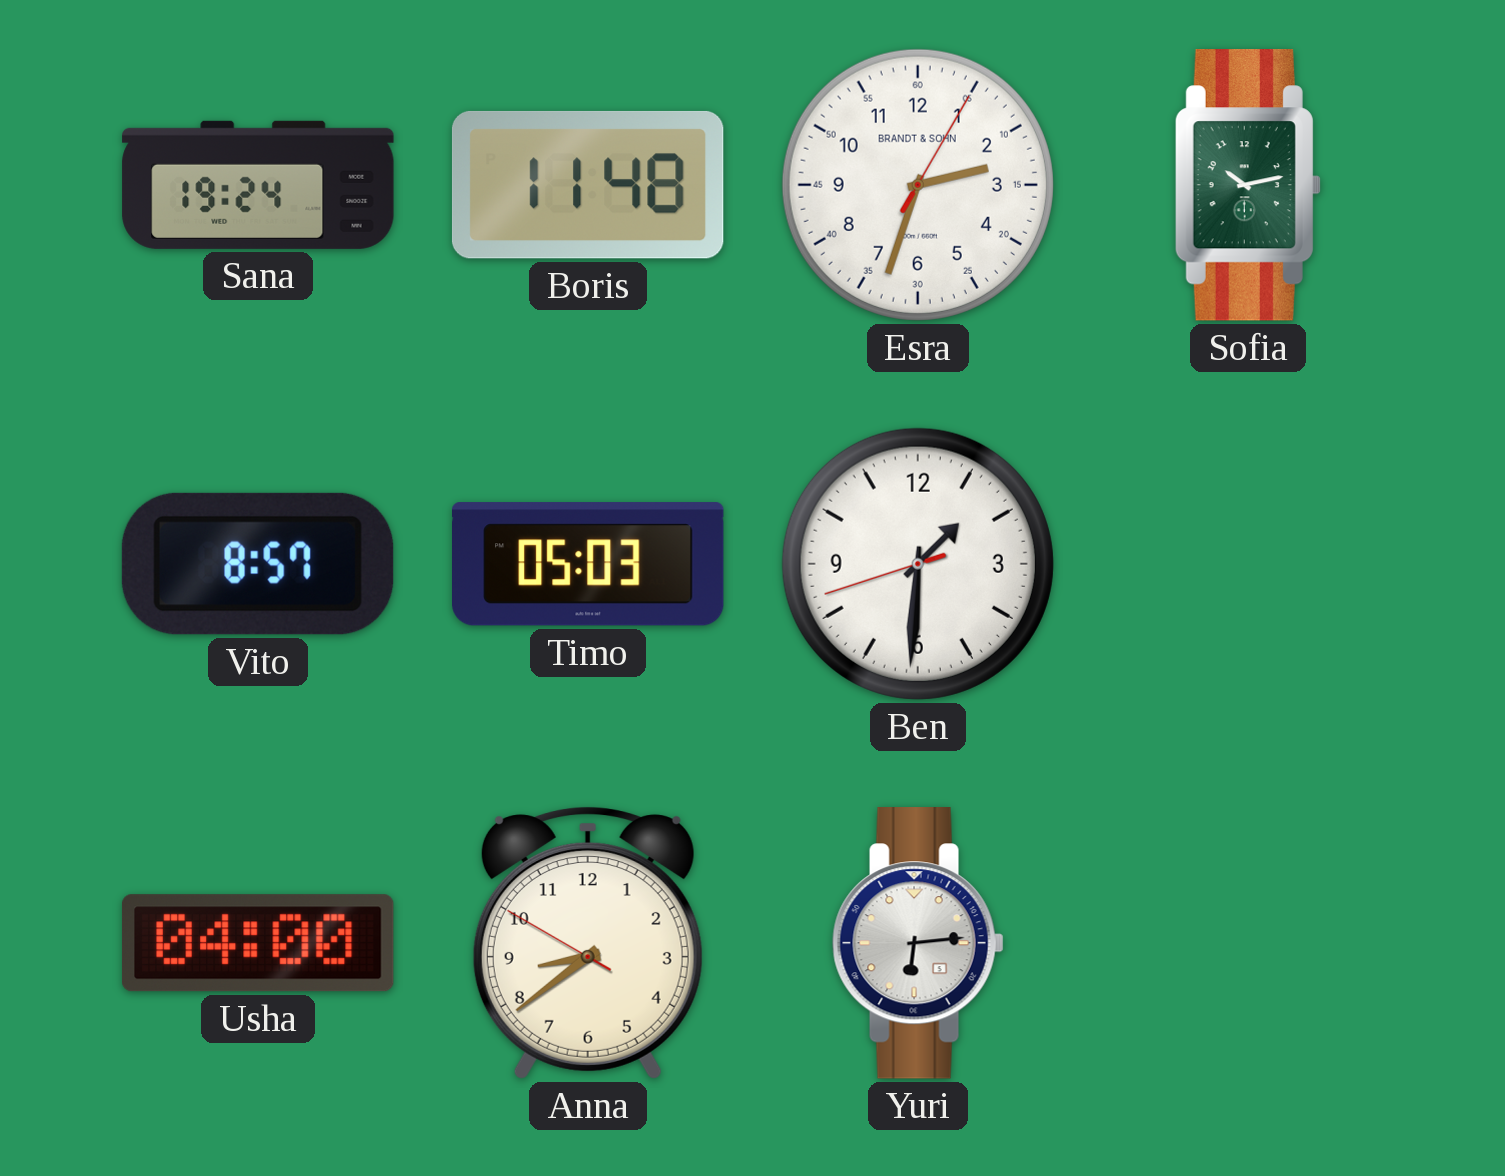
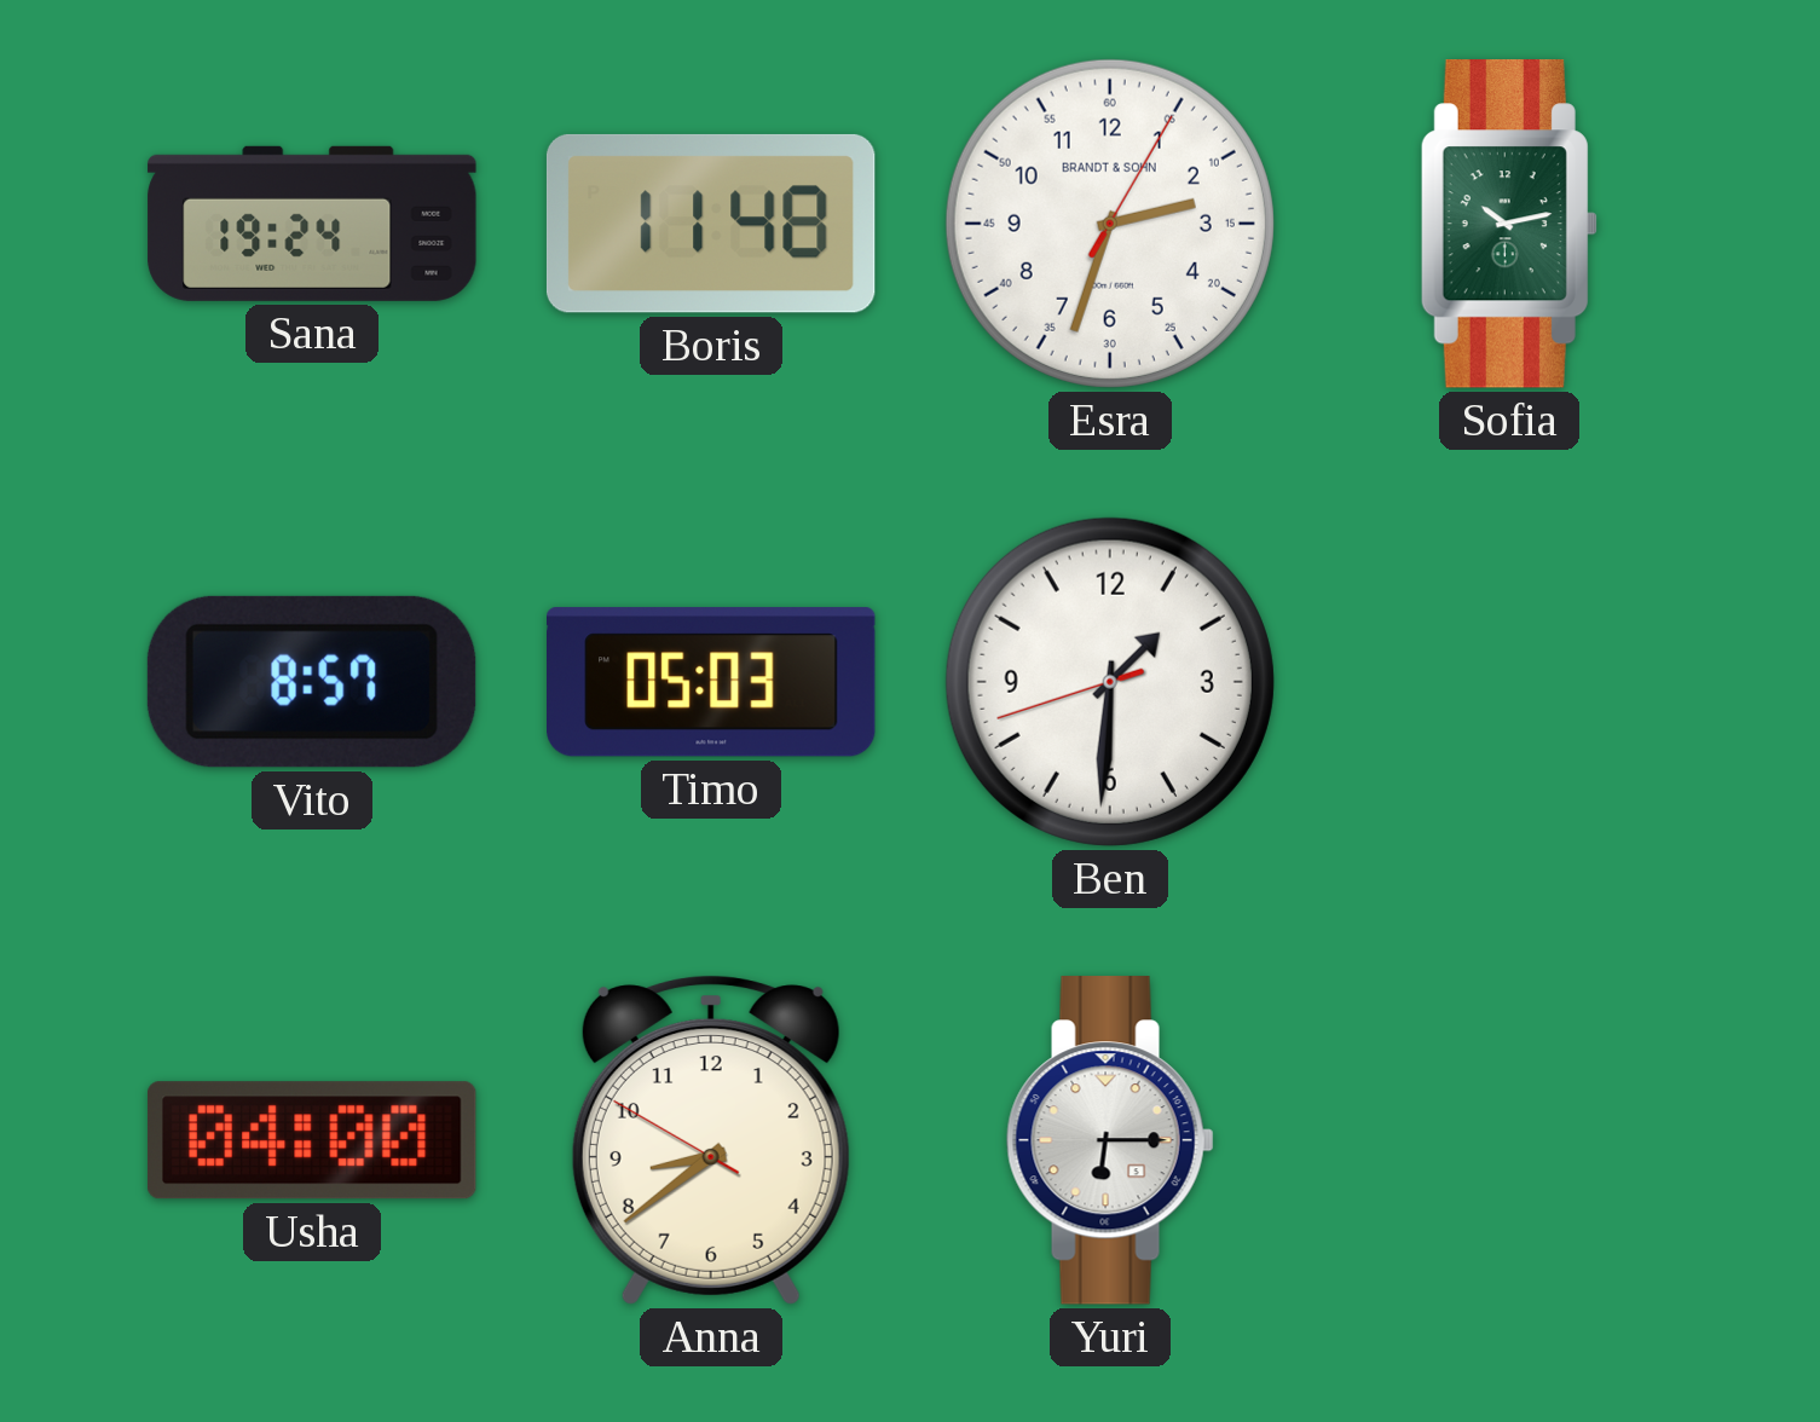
Yuri: 6:14 -> 6:15
